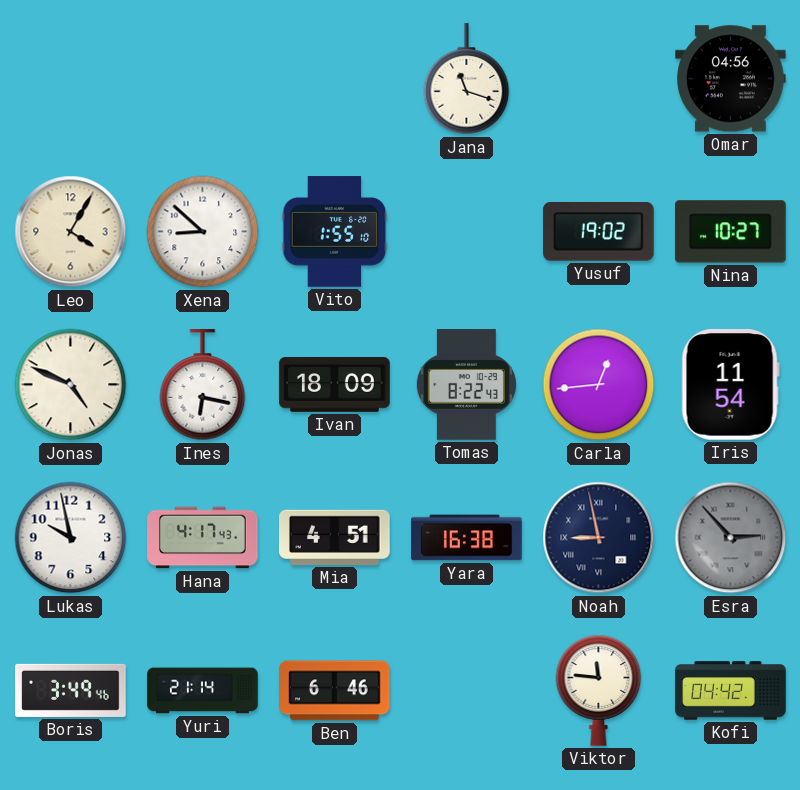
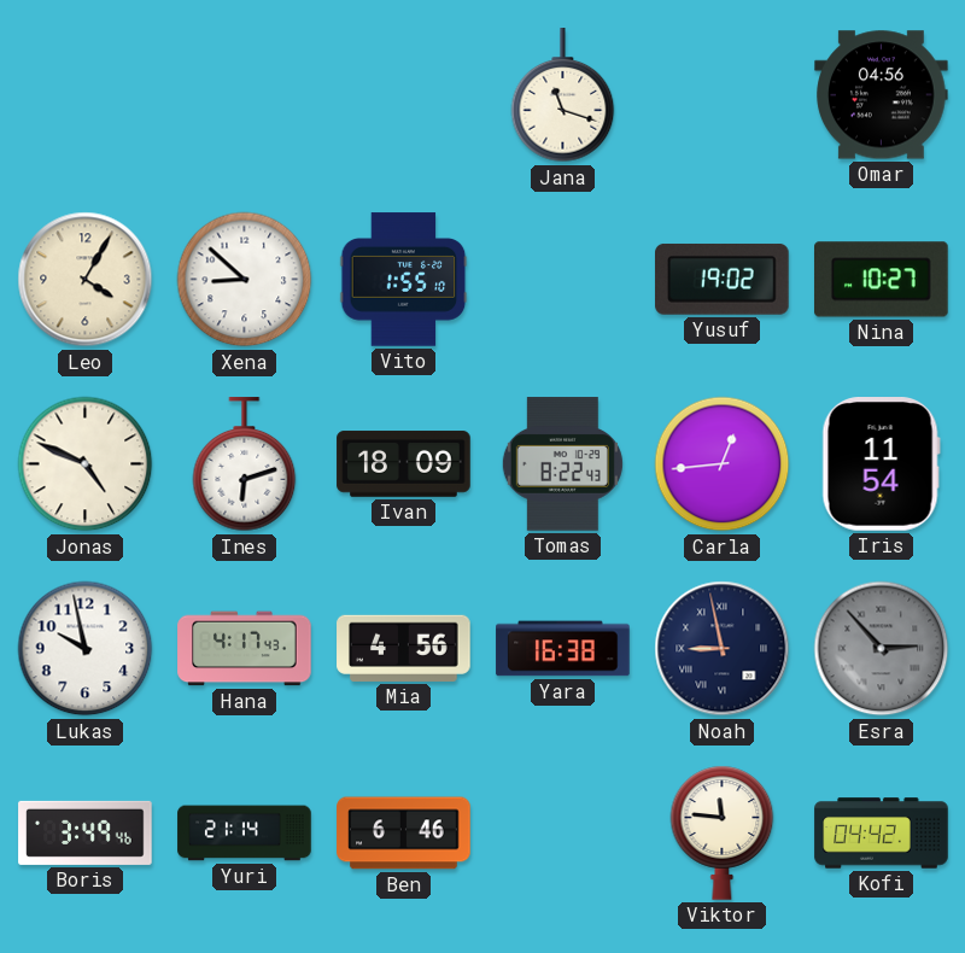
Ines: 6:17 -> 6:12
Mia: 4:51 -> 4:56
